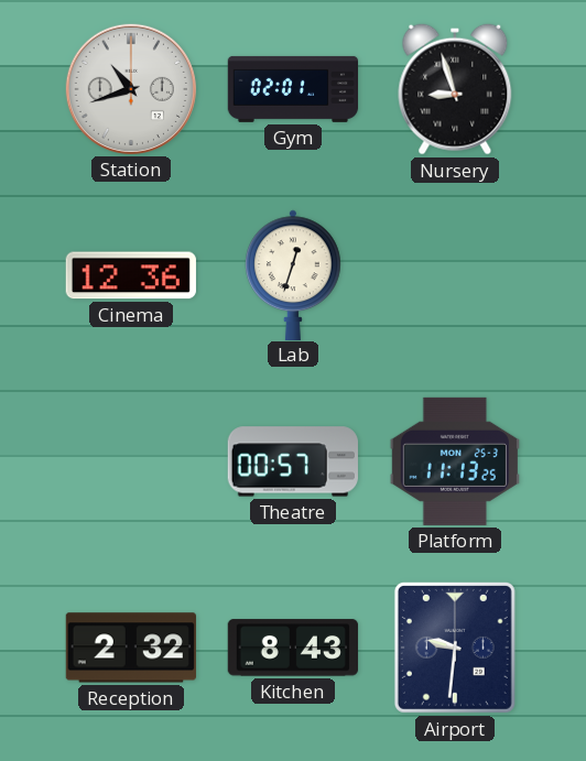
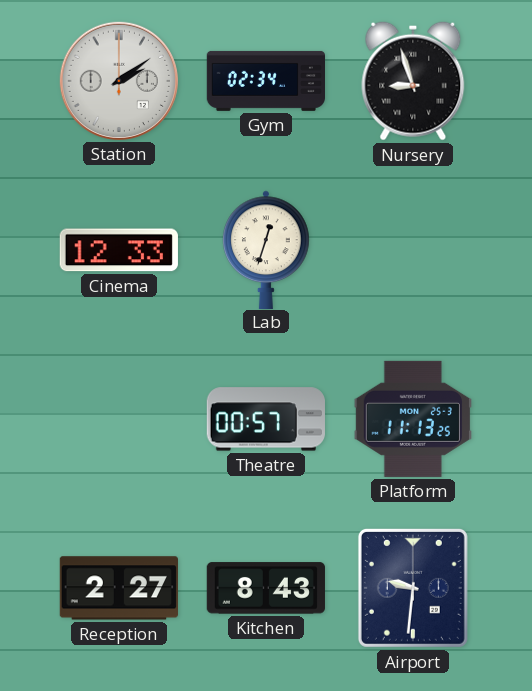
Station: 10:42 -> 2:09
Gym: 02:01 -> 02:34
Cinema: 12:36 -> 12:33
Reception: 2:32 -> 2:27
